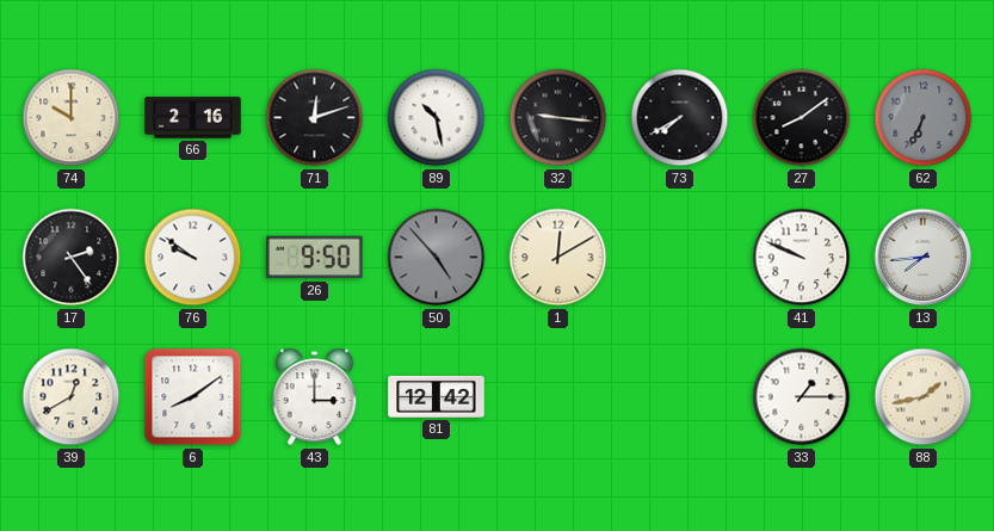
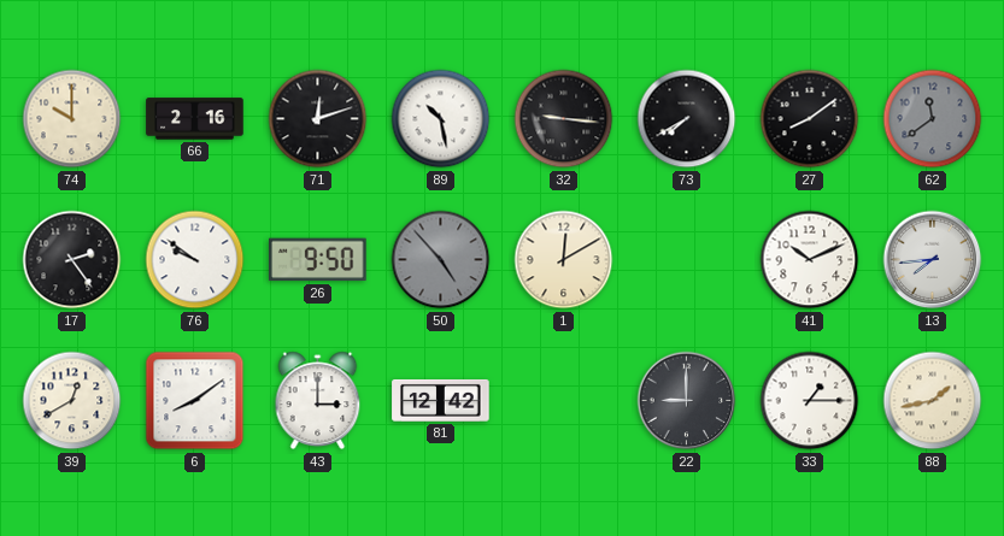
62: 6:34 -> 11:39
41: 9:49 -> 10:11
22: none -> 9:00
